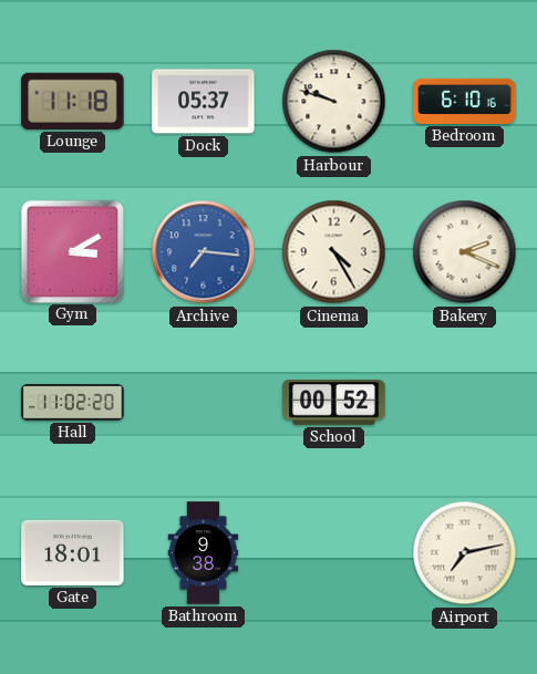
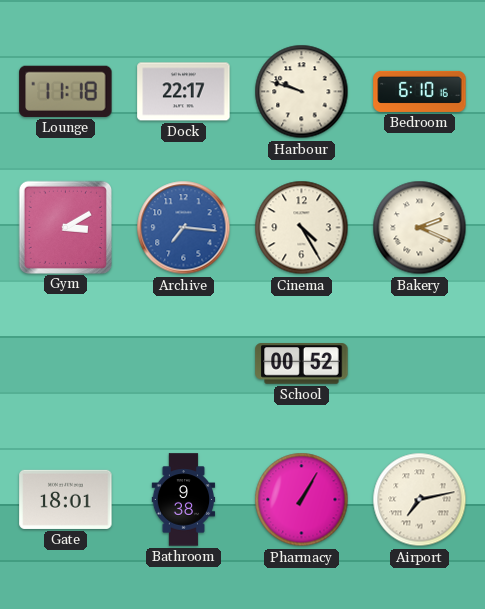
Dock: 05:37 -> 22:17
Hall: 11:02 -> none
Pharmacy: none -> 1:05
